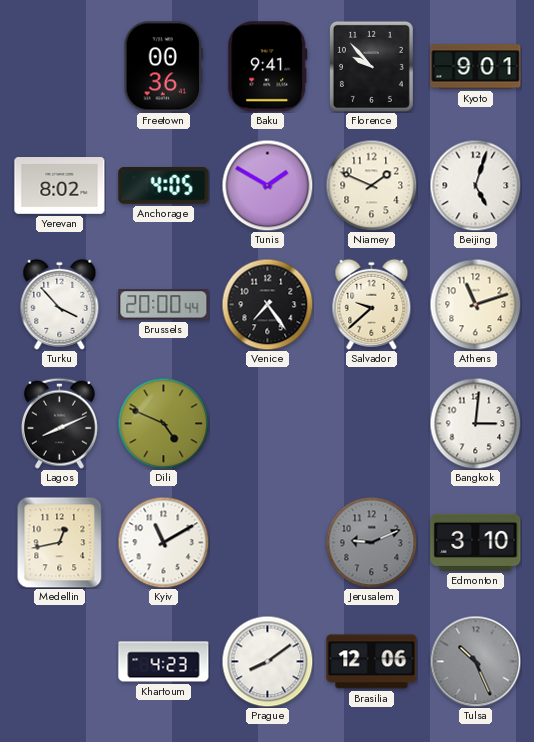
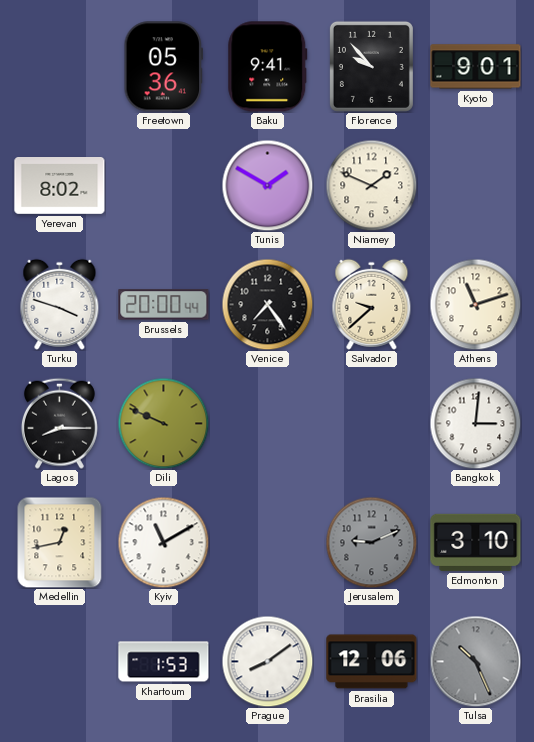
Freetown: 00:36 -> 05:36
Anchorage: 4:05 -> none
Beijing: 5:03 -> none
Turku: 3:53 -> 3:48
Lagos: 8:11 -> 8:15
Dili: 4:49 -> 9:49
Khartoum: 4:23 -> 1:53
